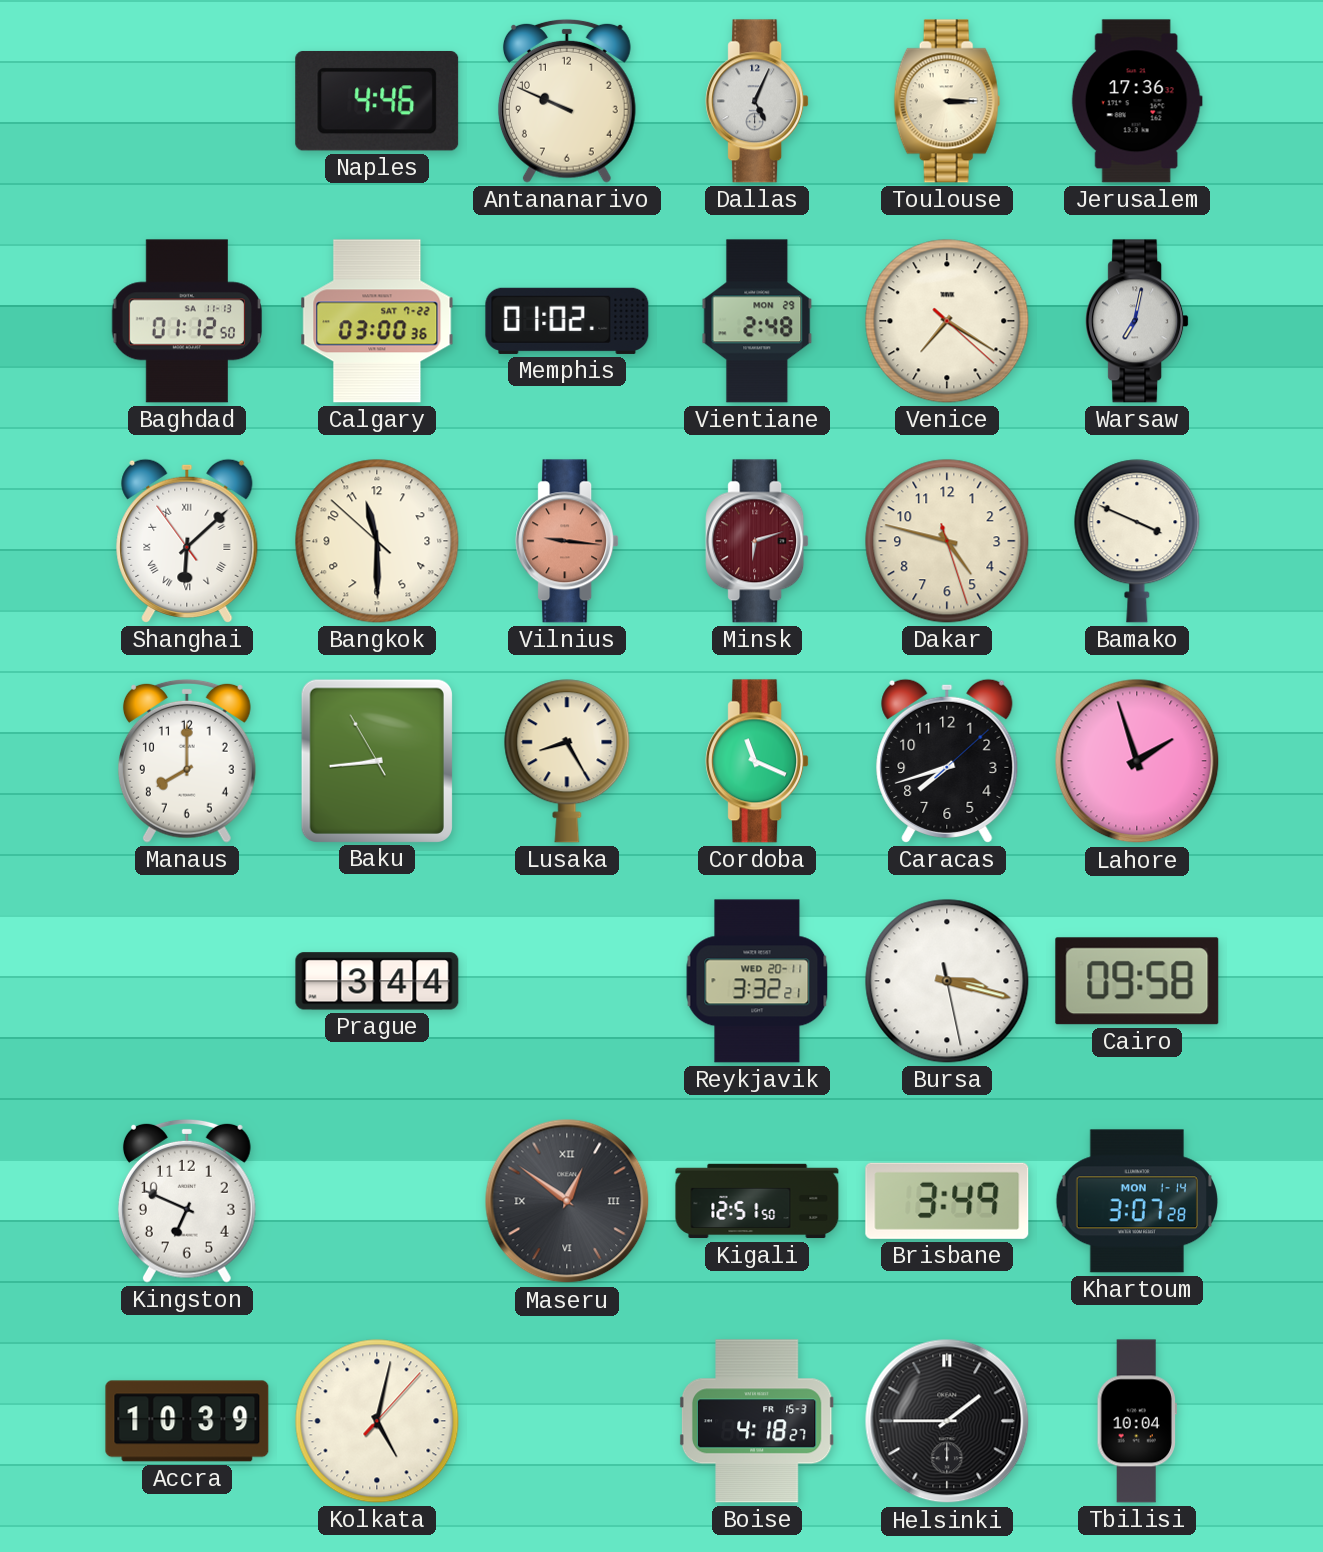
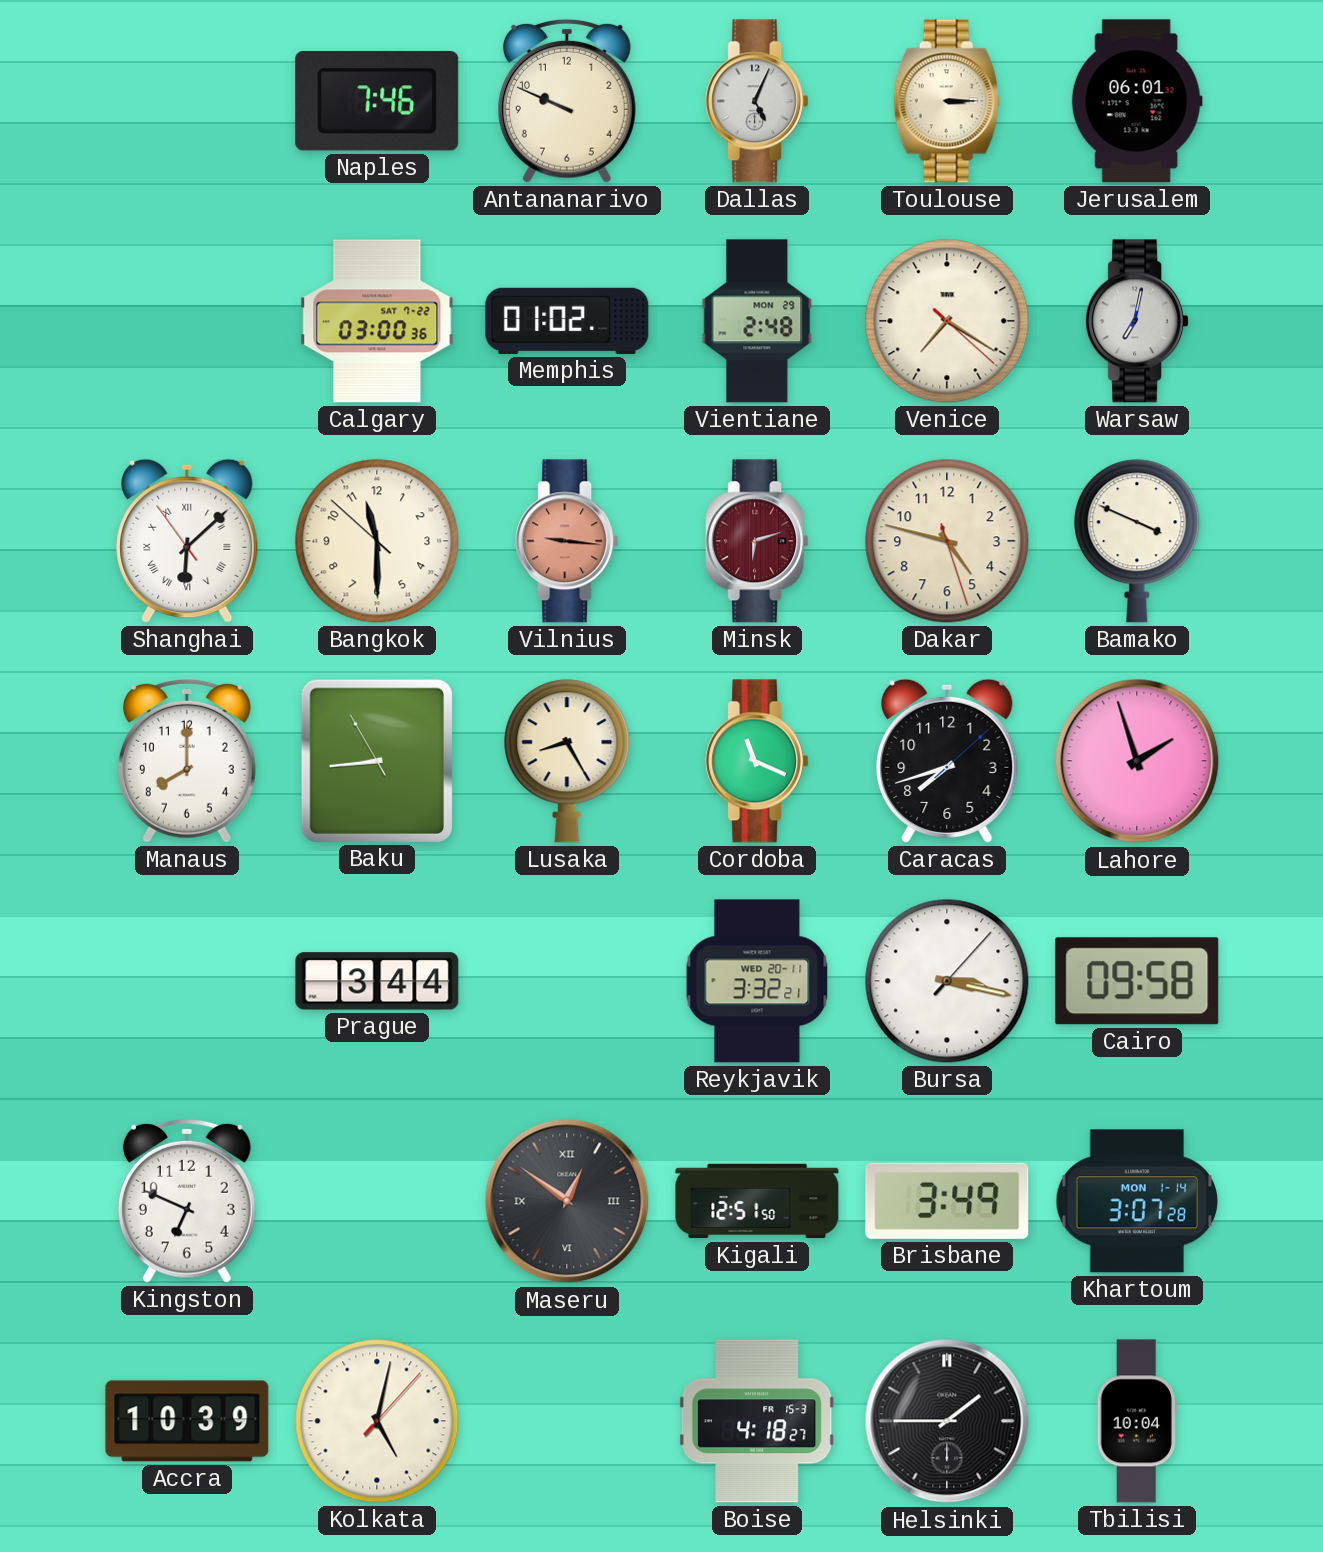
Naples: 4:46 -> 7:46
Jerusalem: 17:36 -> 06:01
Baghdad: 01:12 -> none
Bursa: 3:17:28 -> 3:17:07
